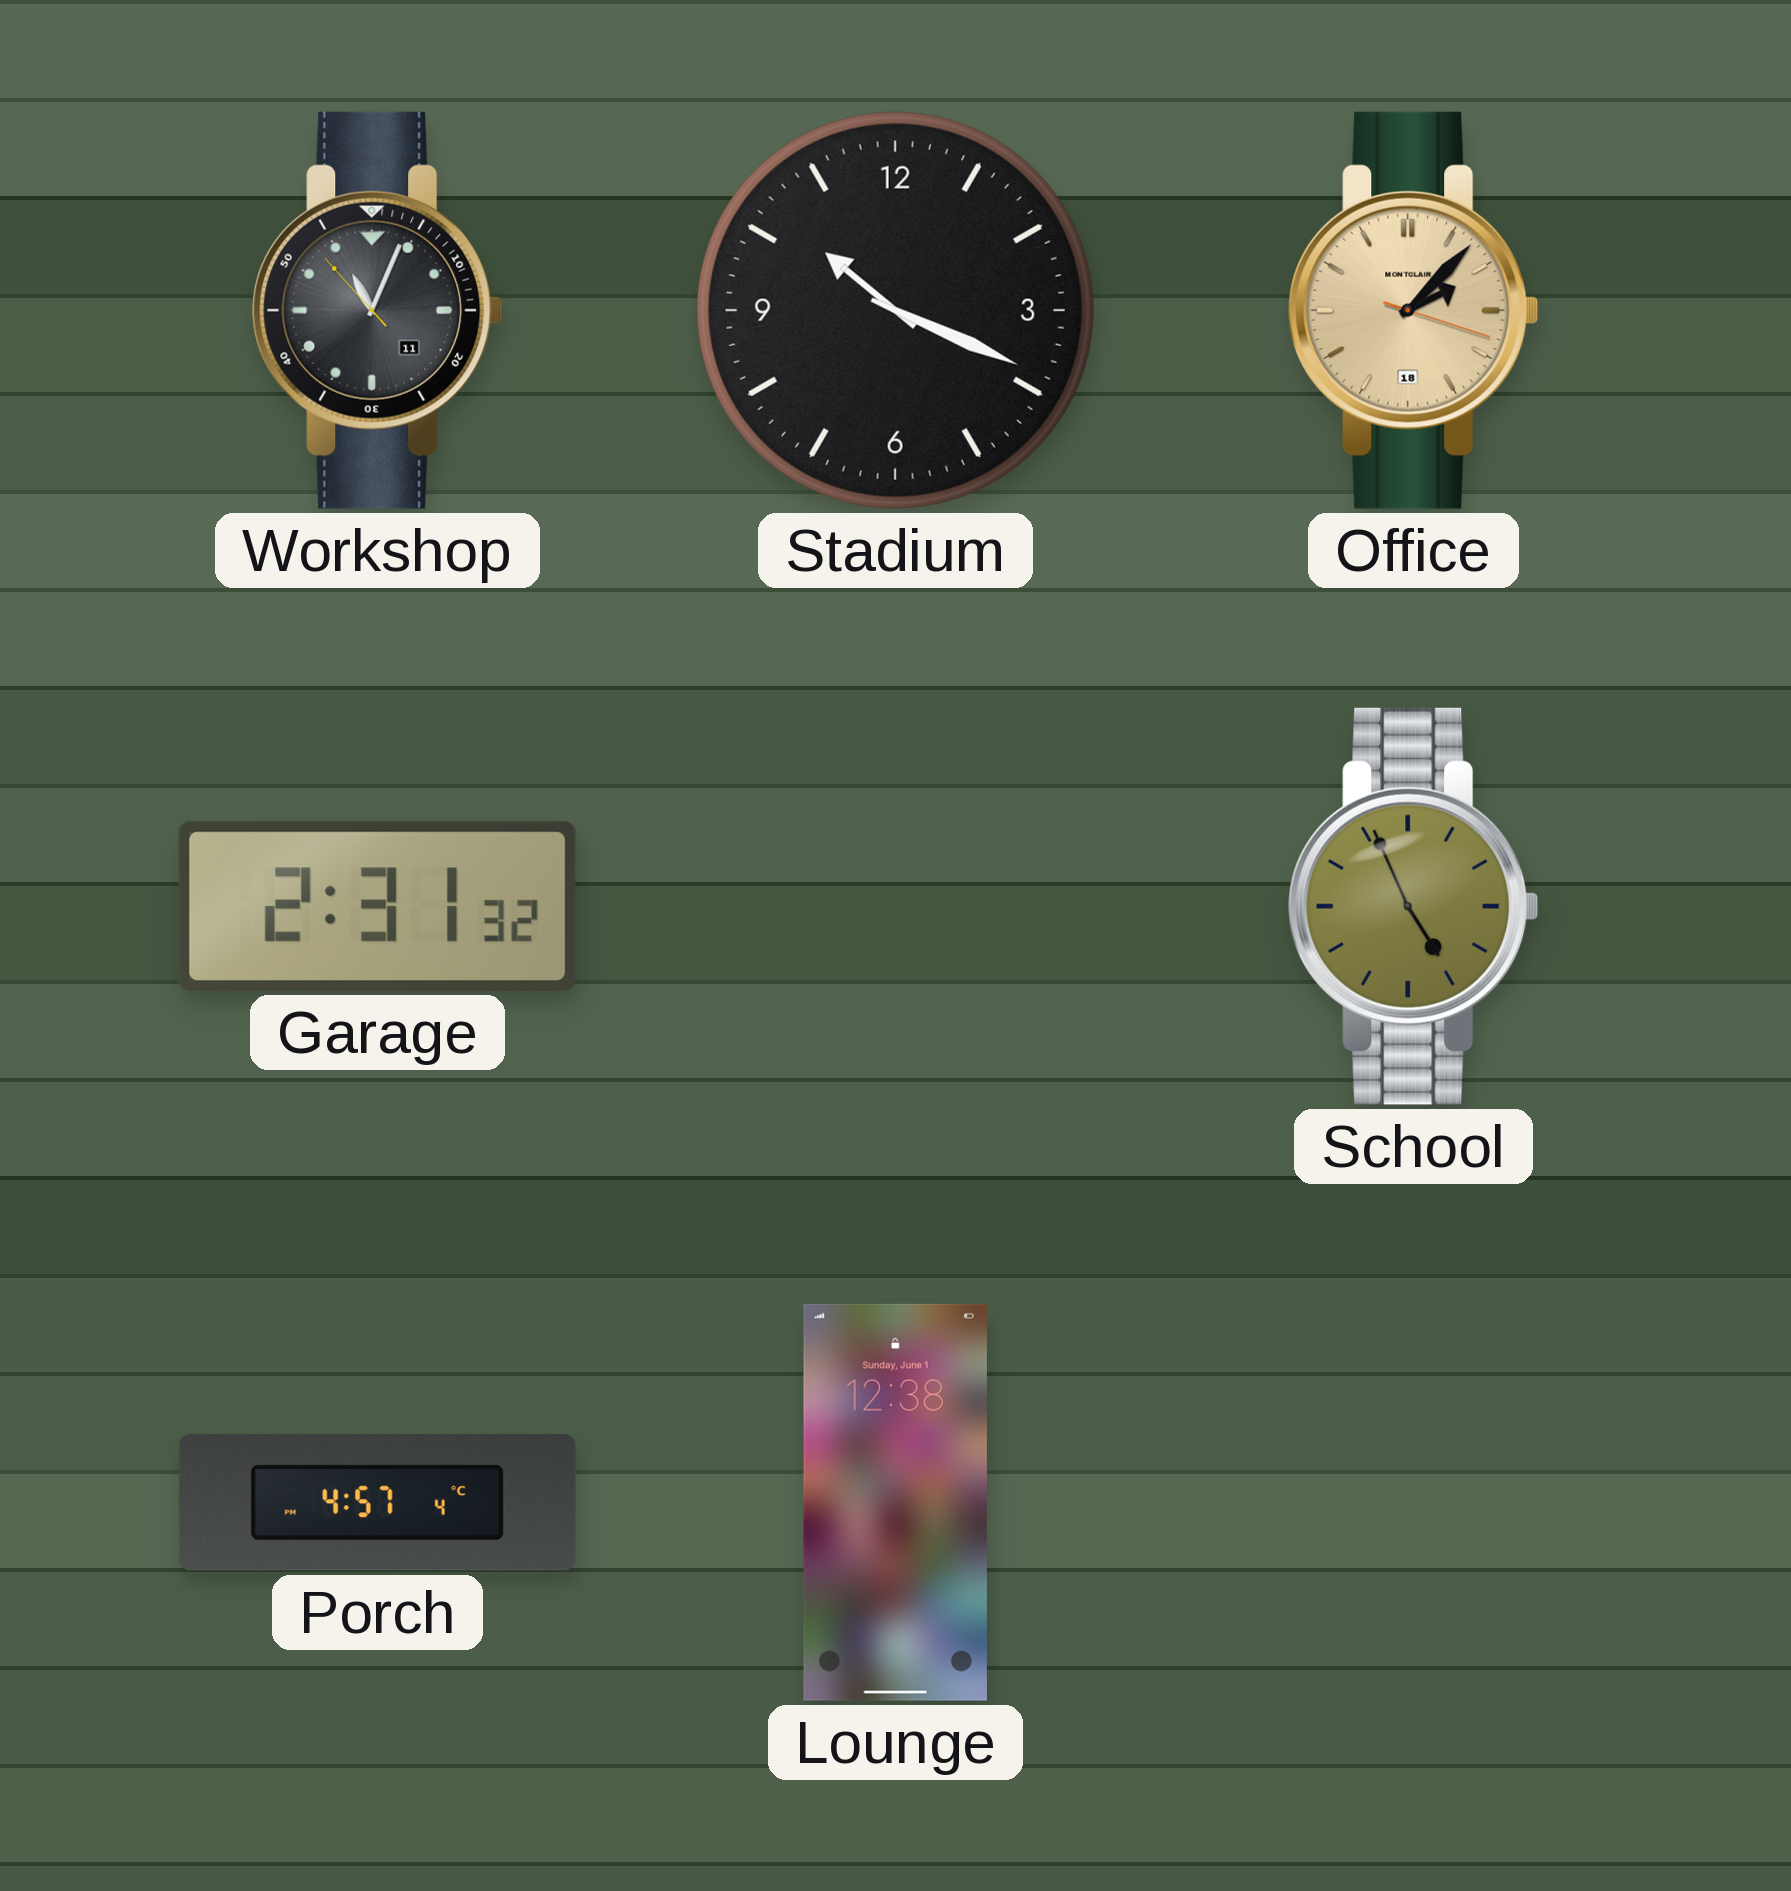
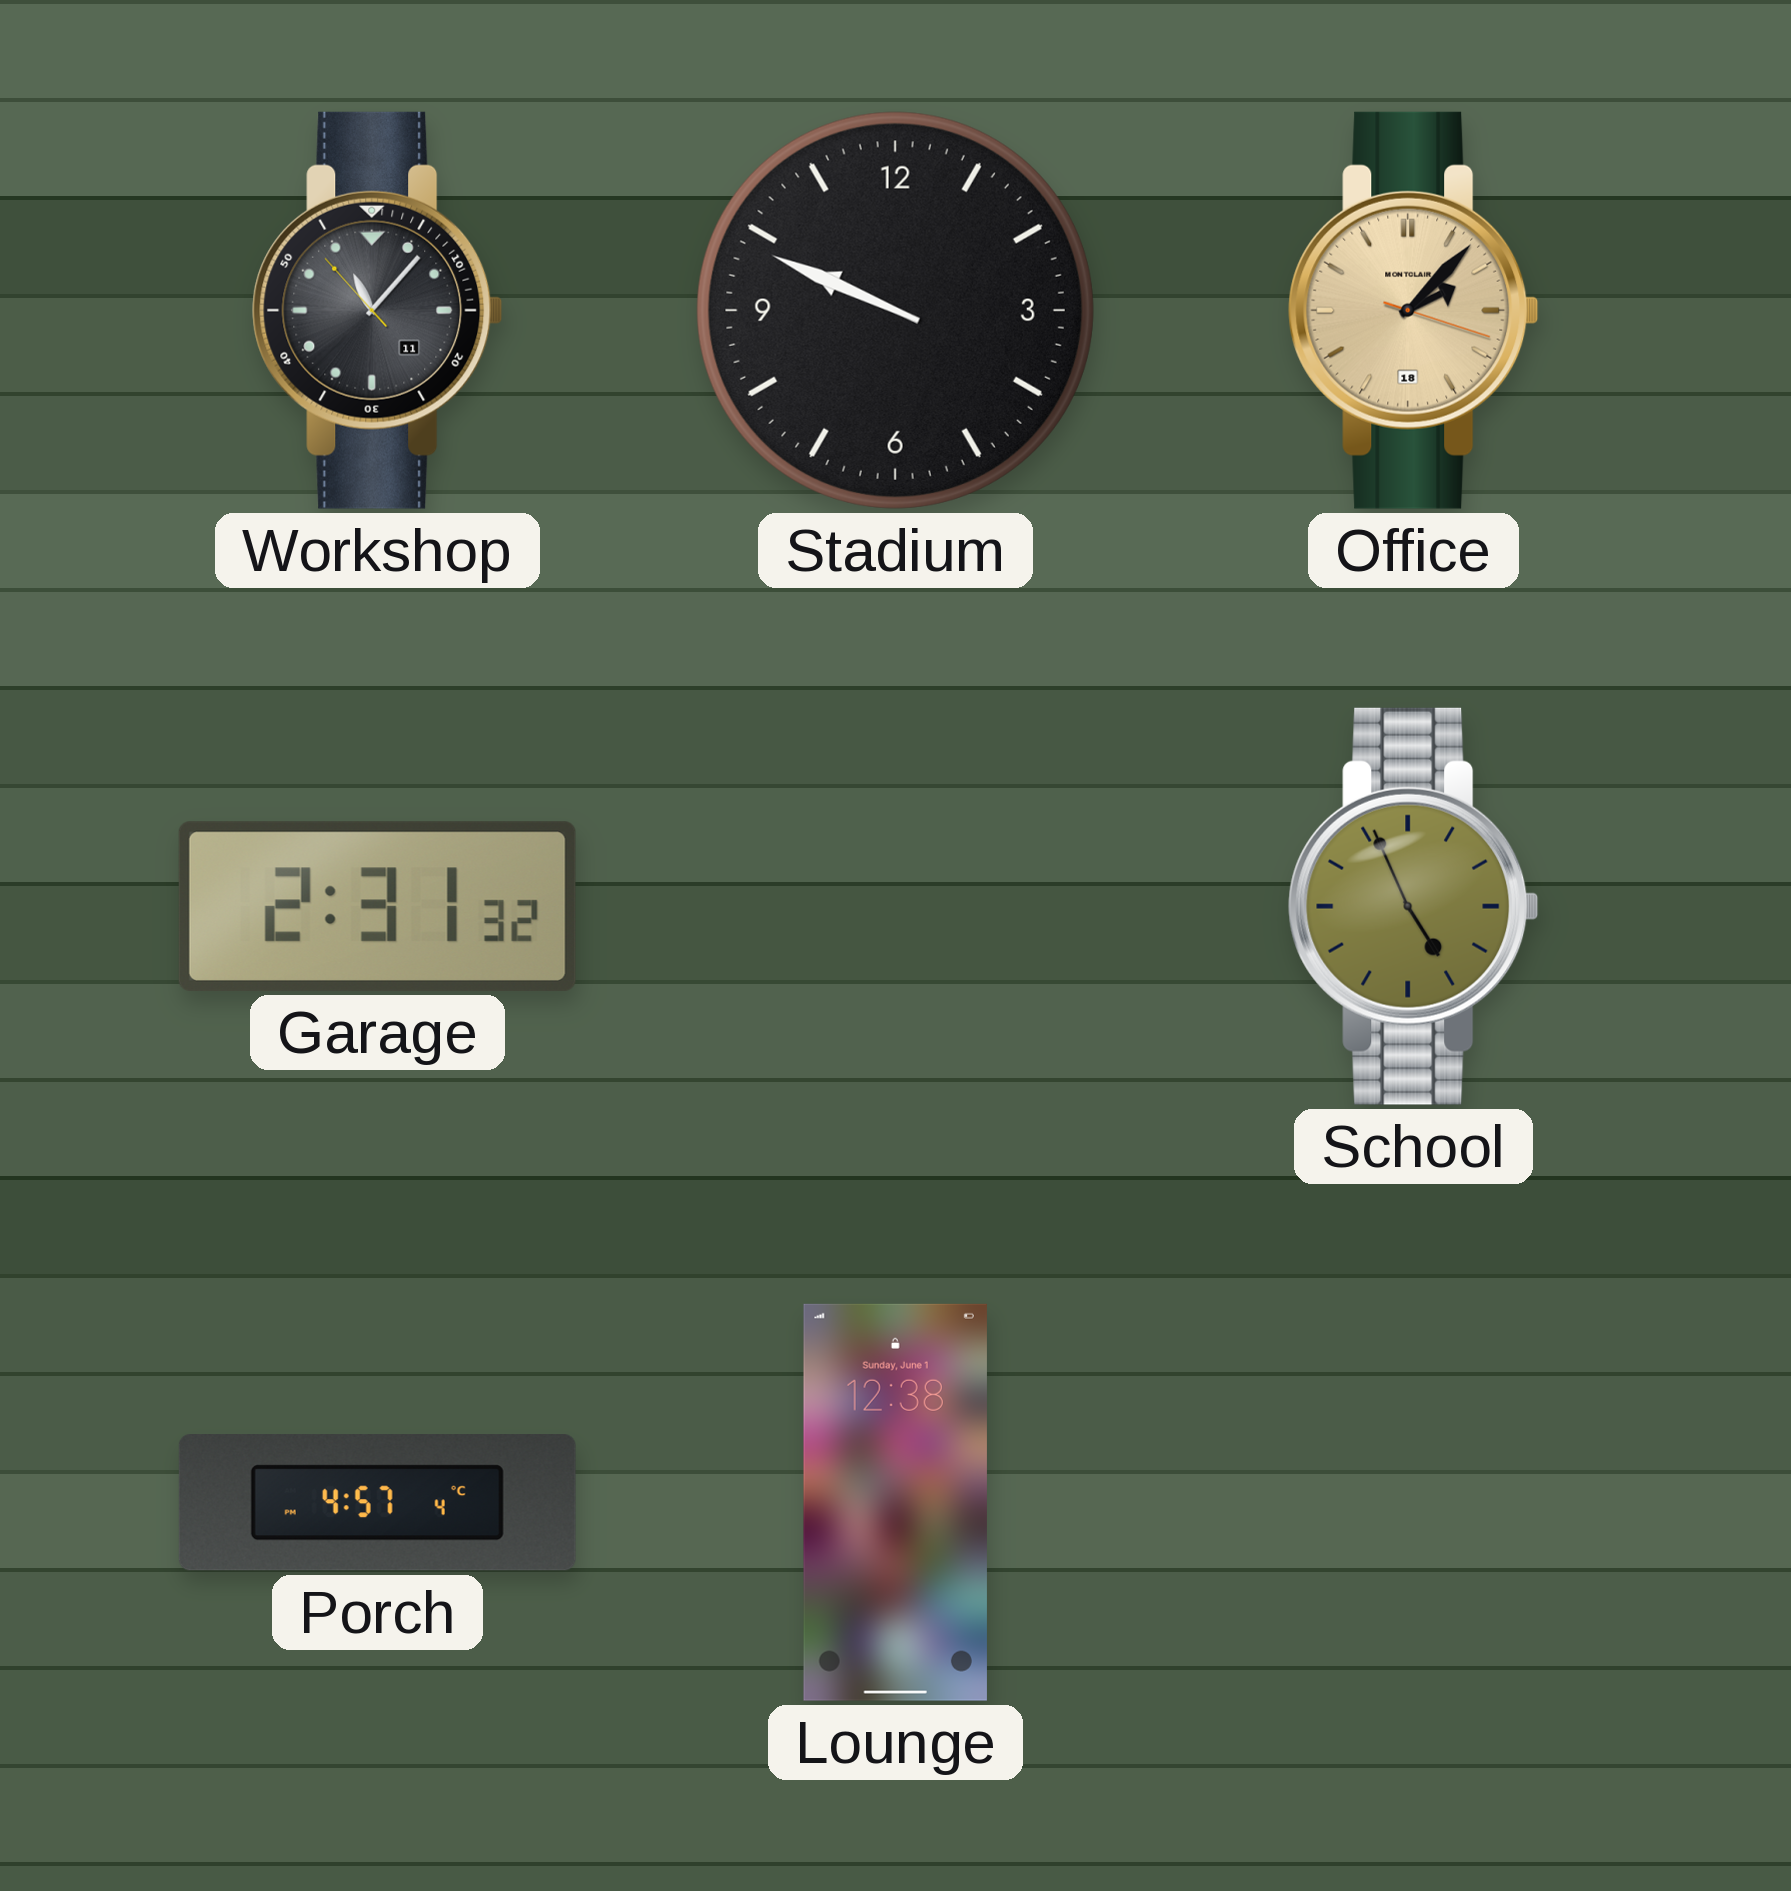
Workshop: 11:03 -> 11:06
Stadium: 10:19 -> 9:49
